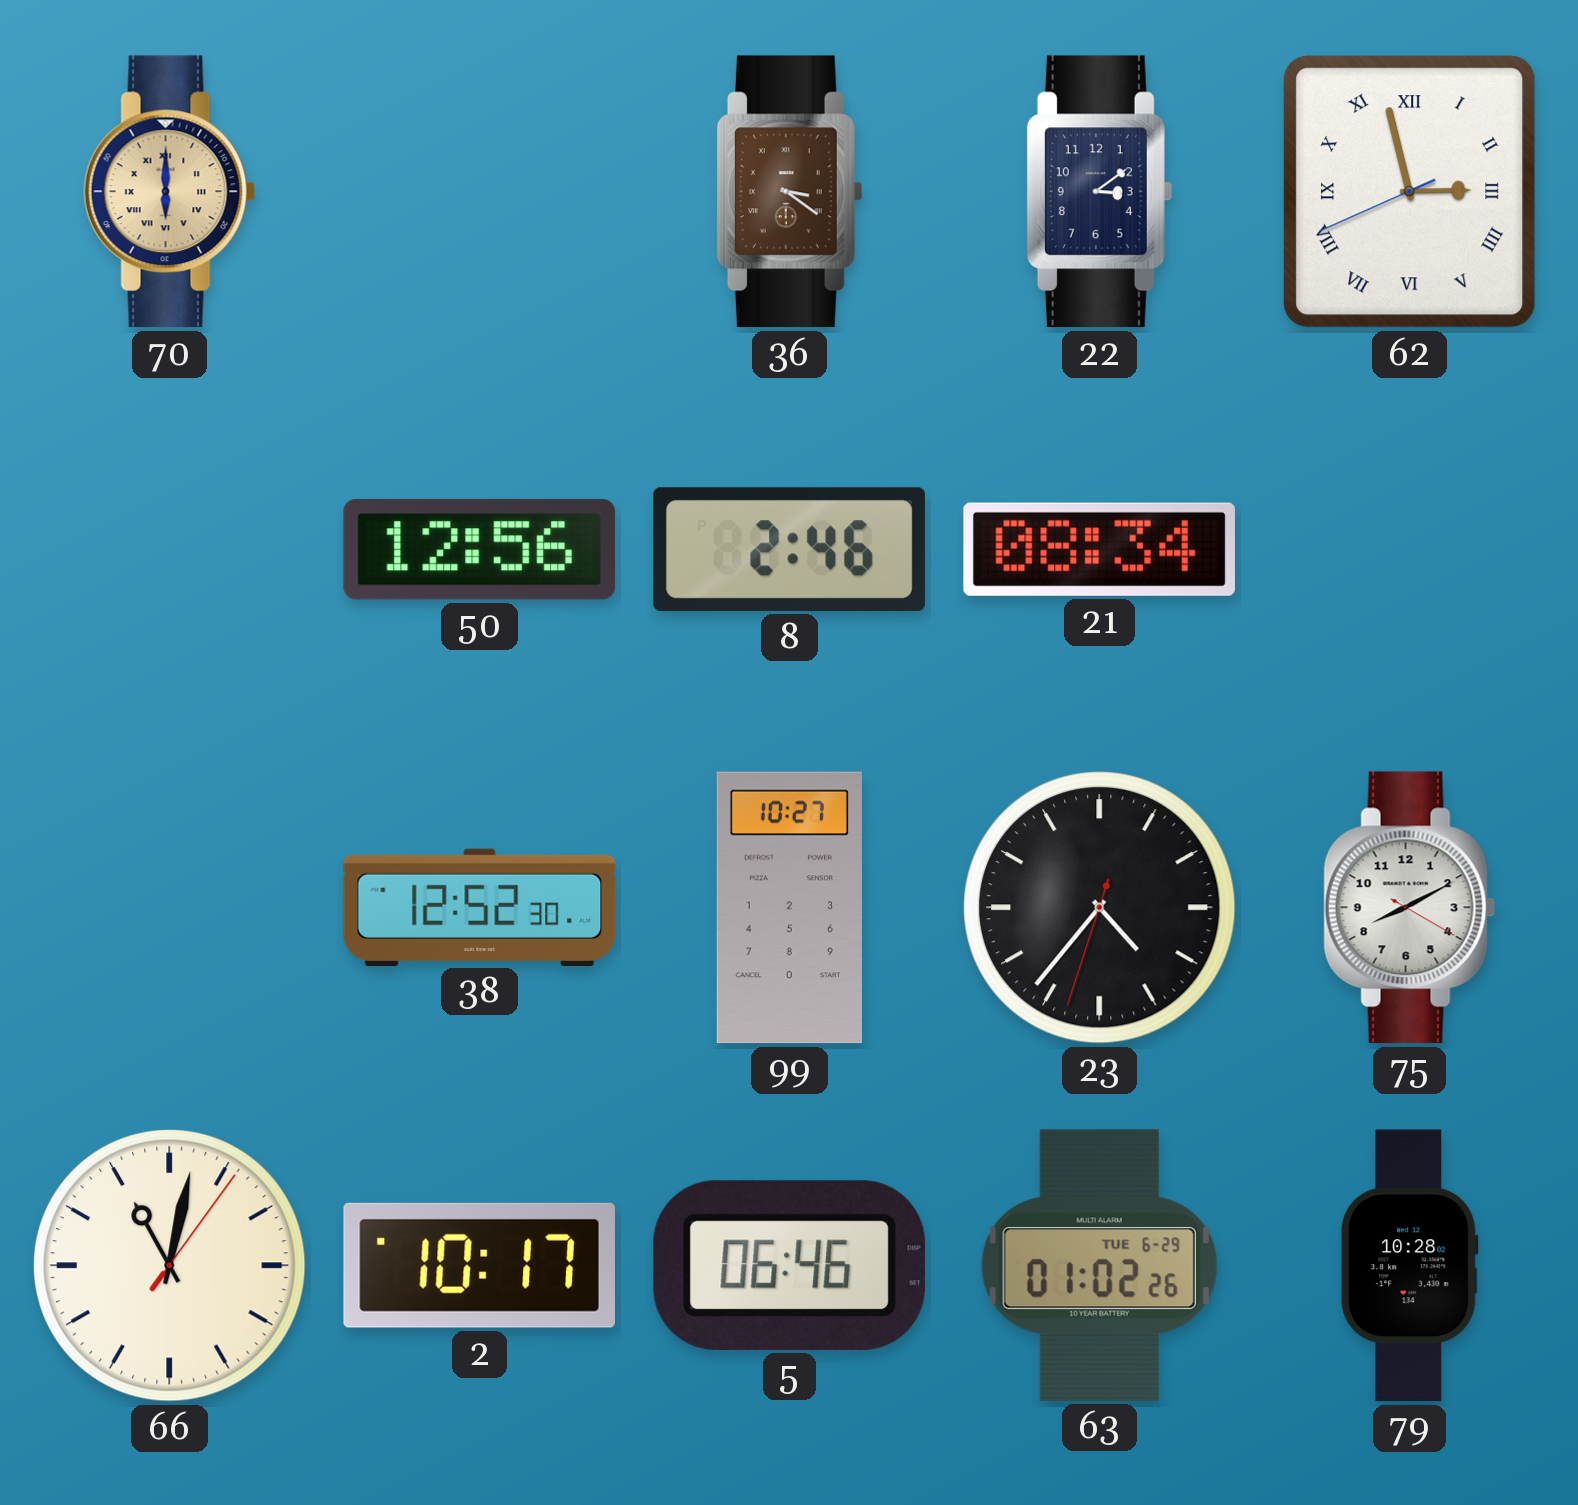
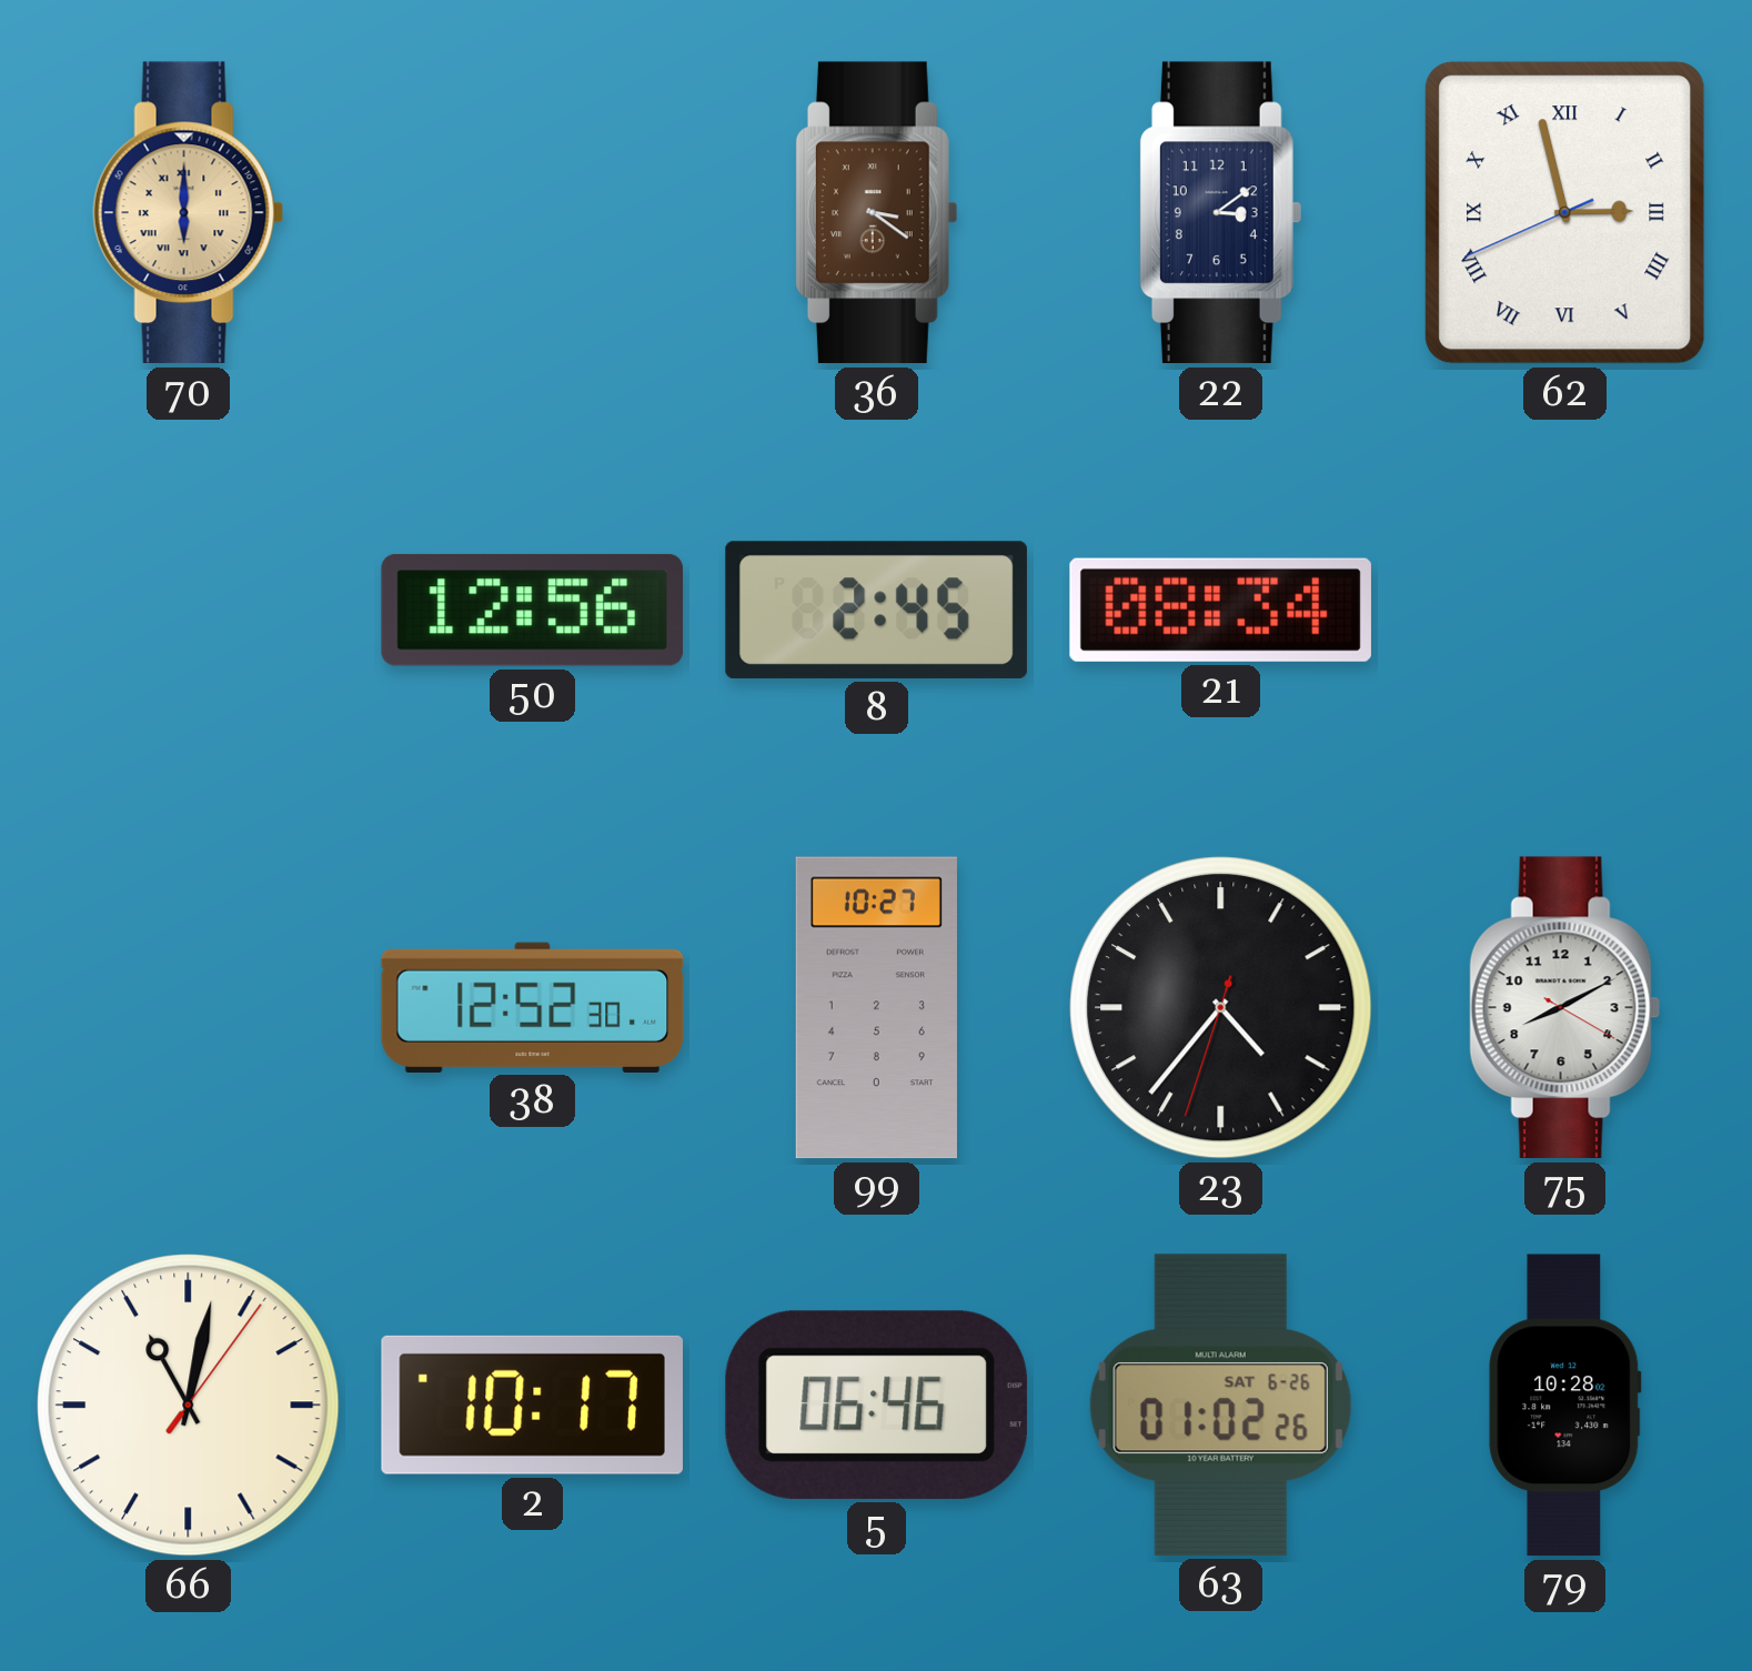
8: 2:46 -> 2:45
63 date: TUE 6-29 -> SAT 6-26
